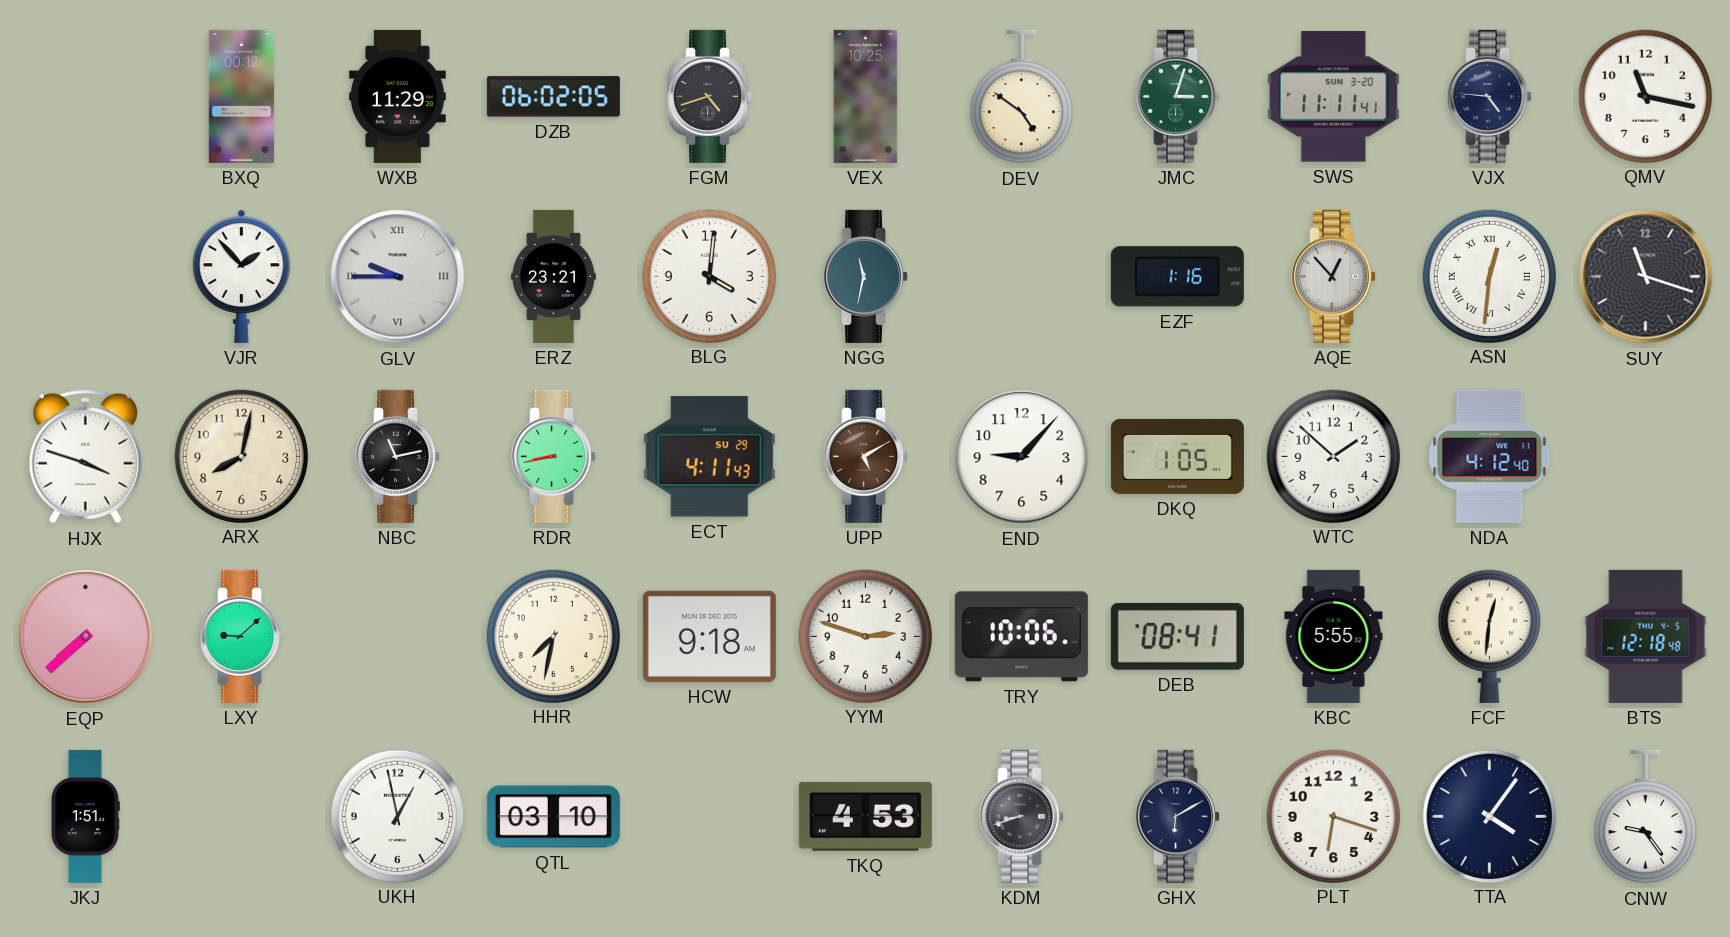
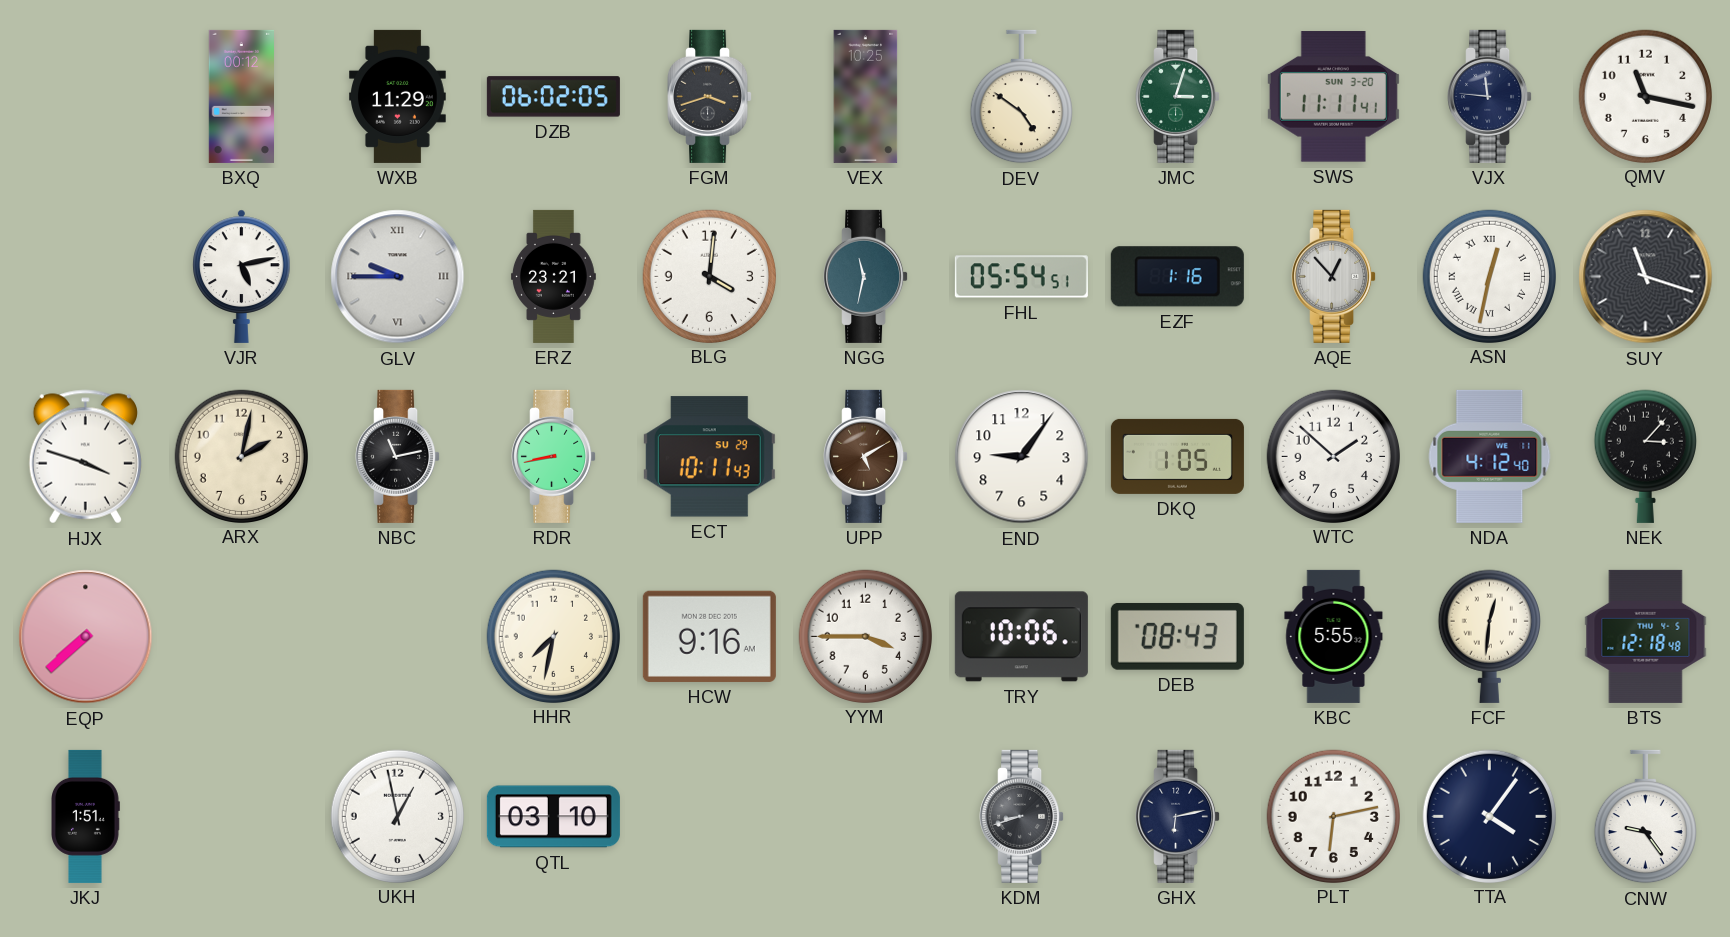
FGM: 4:42 -> 3:42
VJX: 4:46 -> 11:46
VJR: 1:53 -> 5:13
FHL: none -> 05:54
ASN: 12:31 -> 12:32
ARX: 8:02 -> 2:02
ECT: 4:11 -> 10:11
END: 9:07 -> 9:06
NEK: none -> 3:07
LXY: 9:08 -> none
HCW: 9:18 -> 9:16
YYM: 2:48 -> 3:45
DEB: 08:41 -> 08:43
TKQ: 4:53 -> none
GHX: 6:10 -> 6:13
PLT: 6:18 -> 6:13
